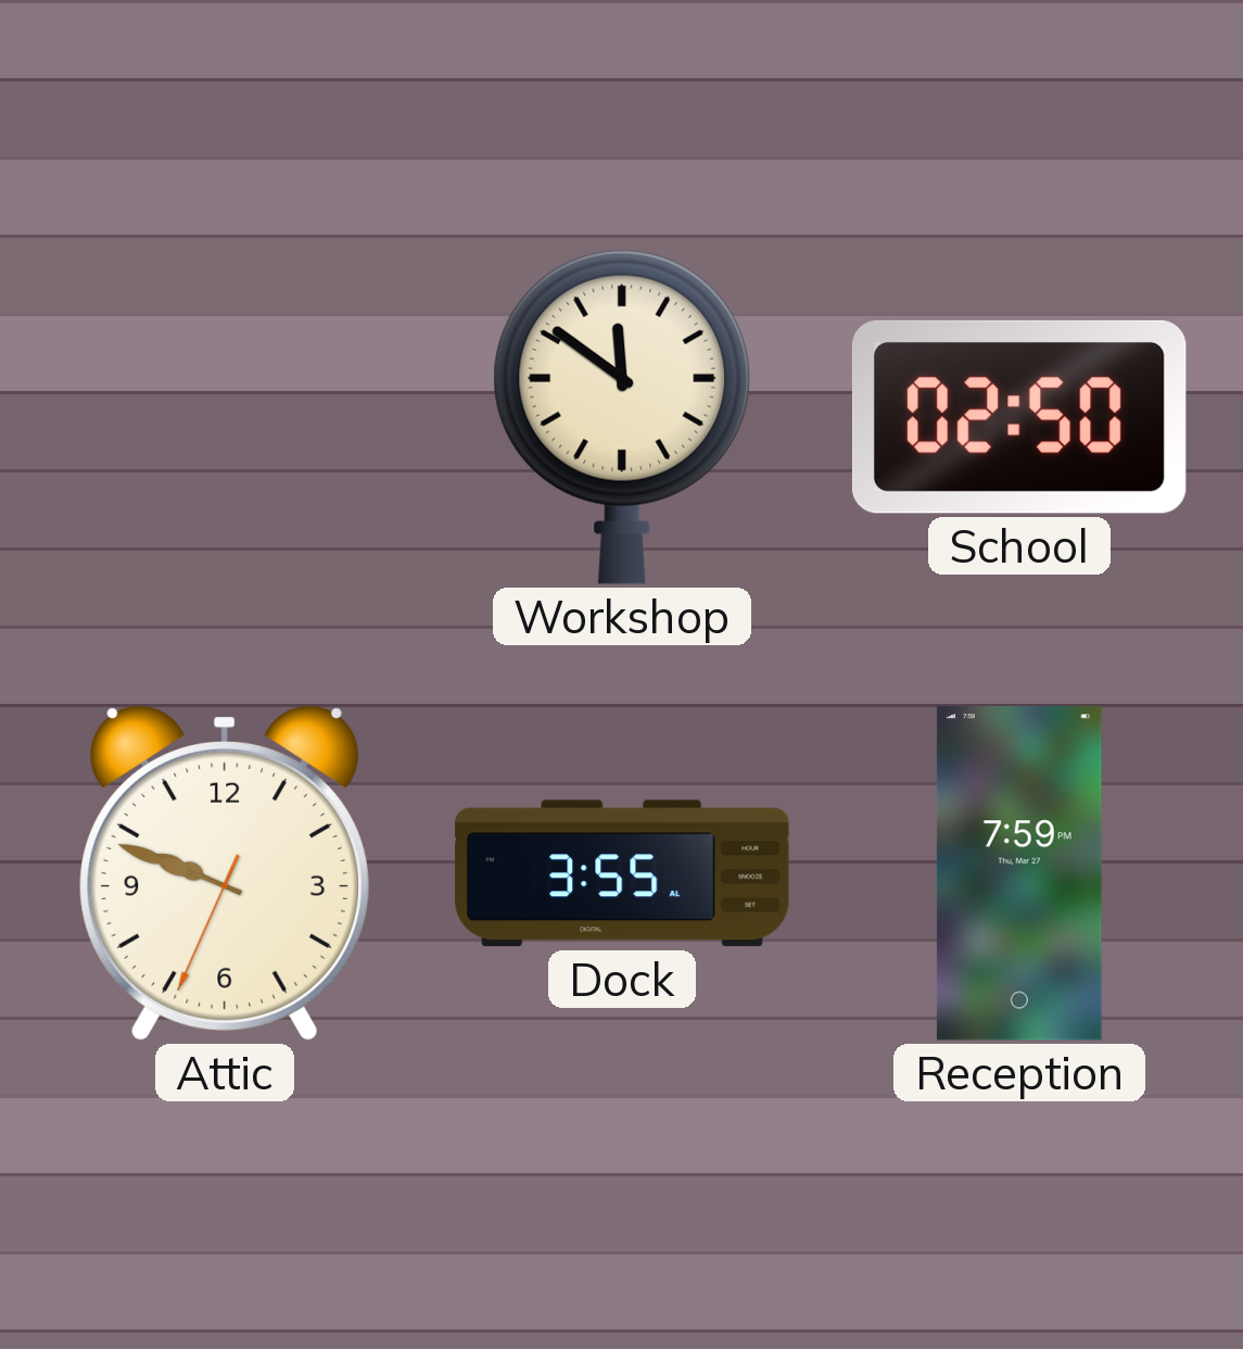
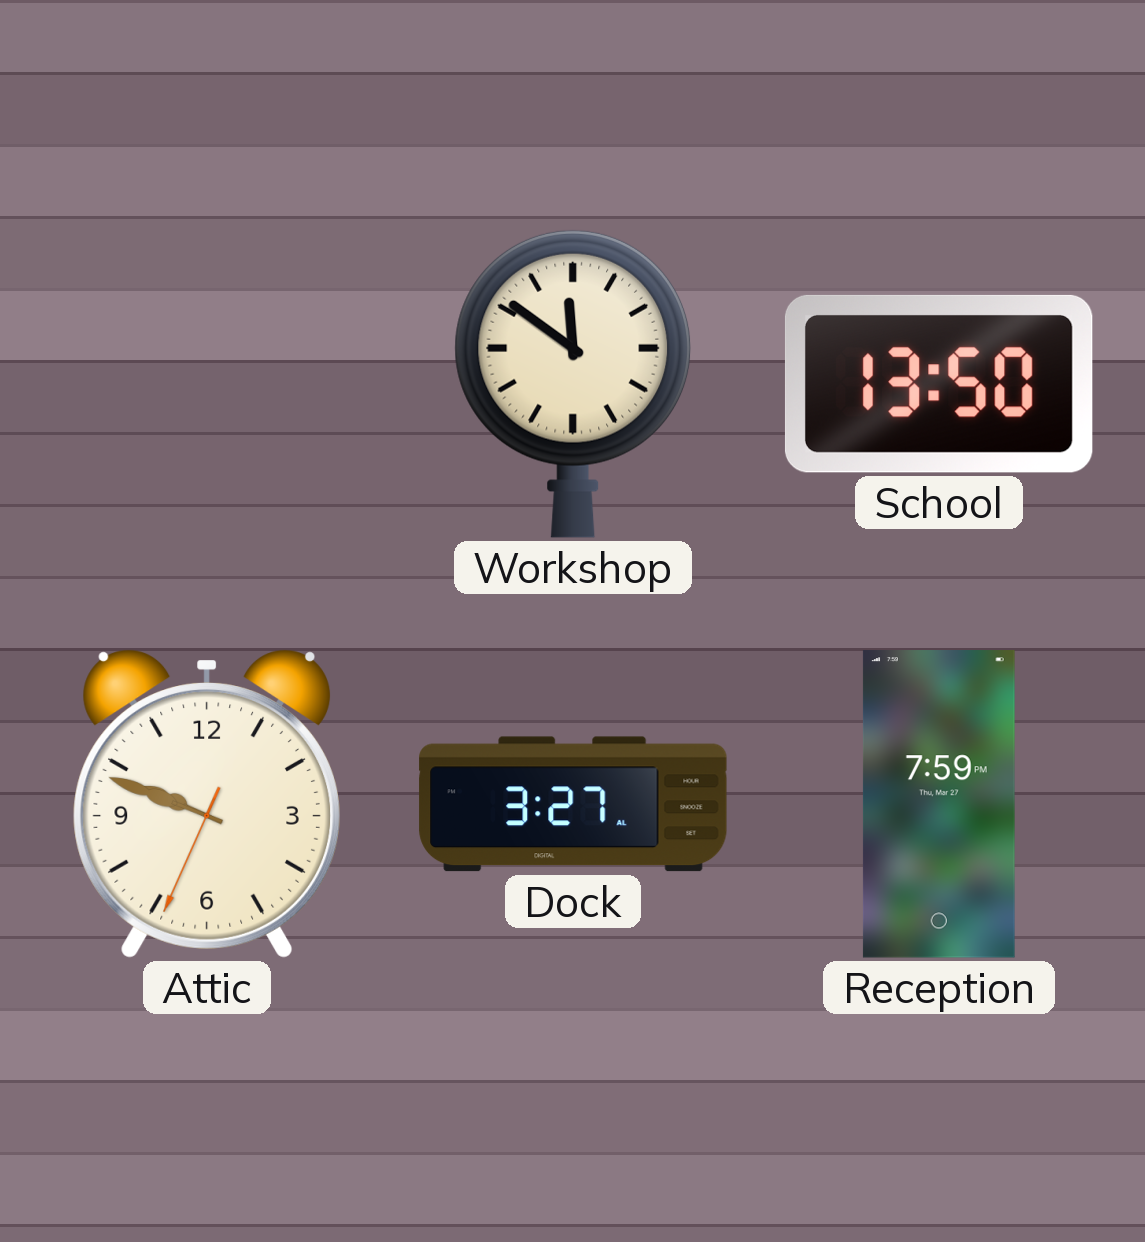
School: 02:50 -> 13:50
Dock: 3:55 -> 3:27
